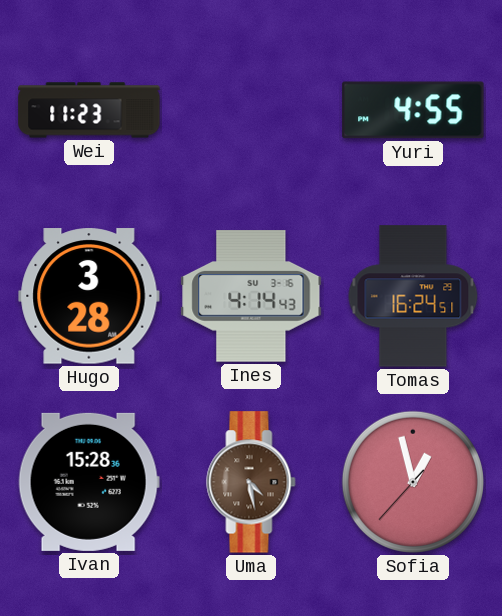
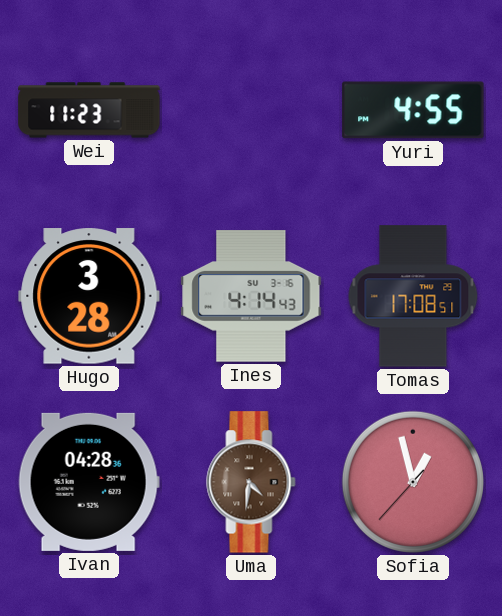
Tomas: 16:24 -> 17:08
Ivan: 15:28 -> 04:28
Uma: 4:28 -> 4:31
